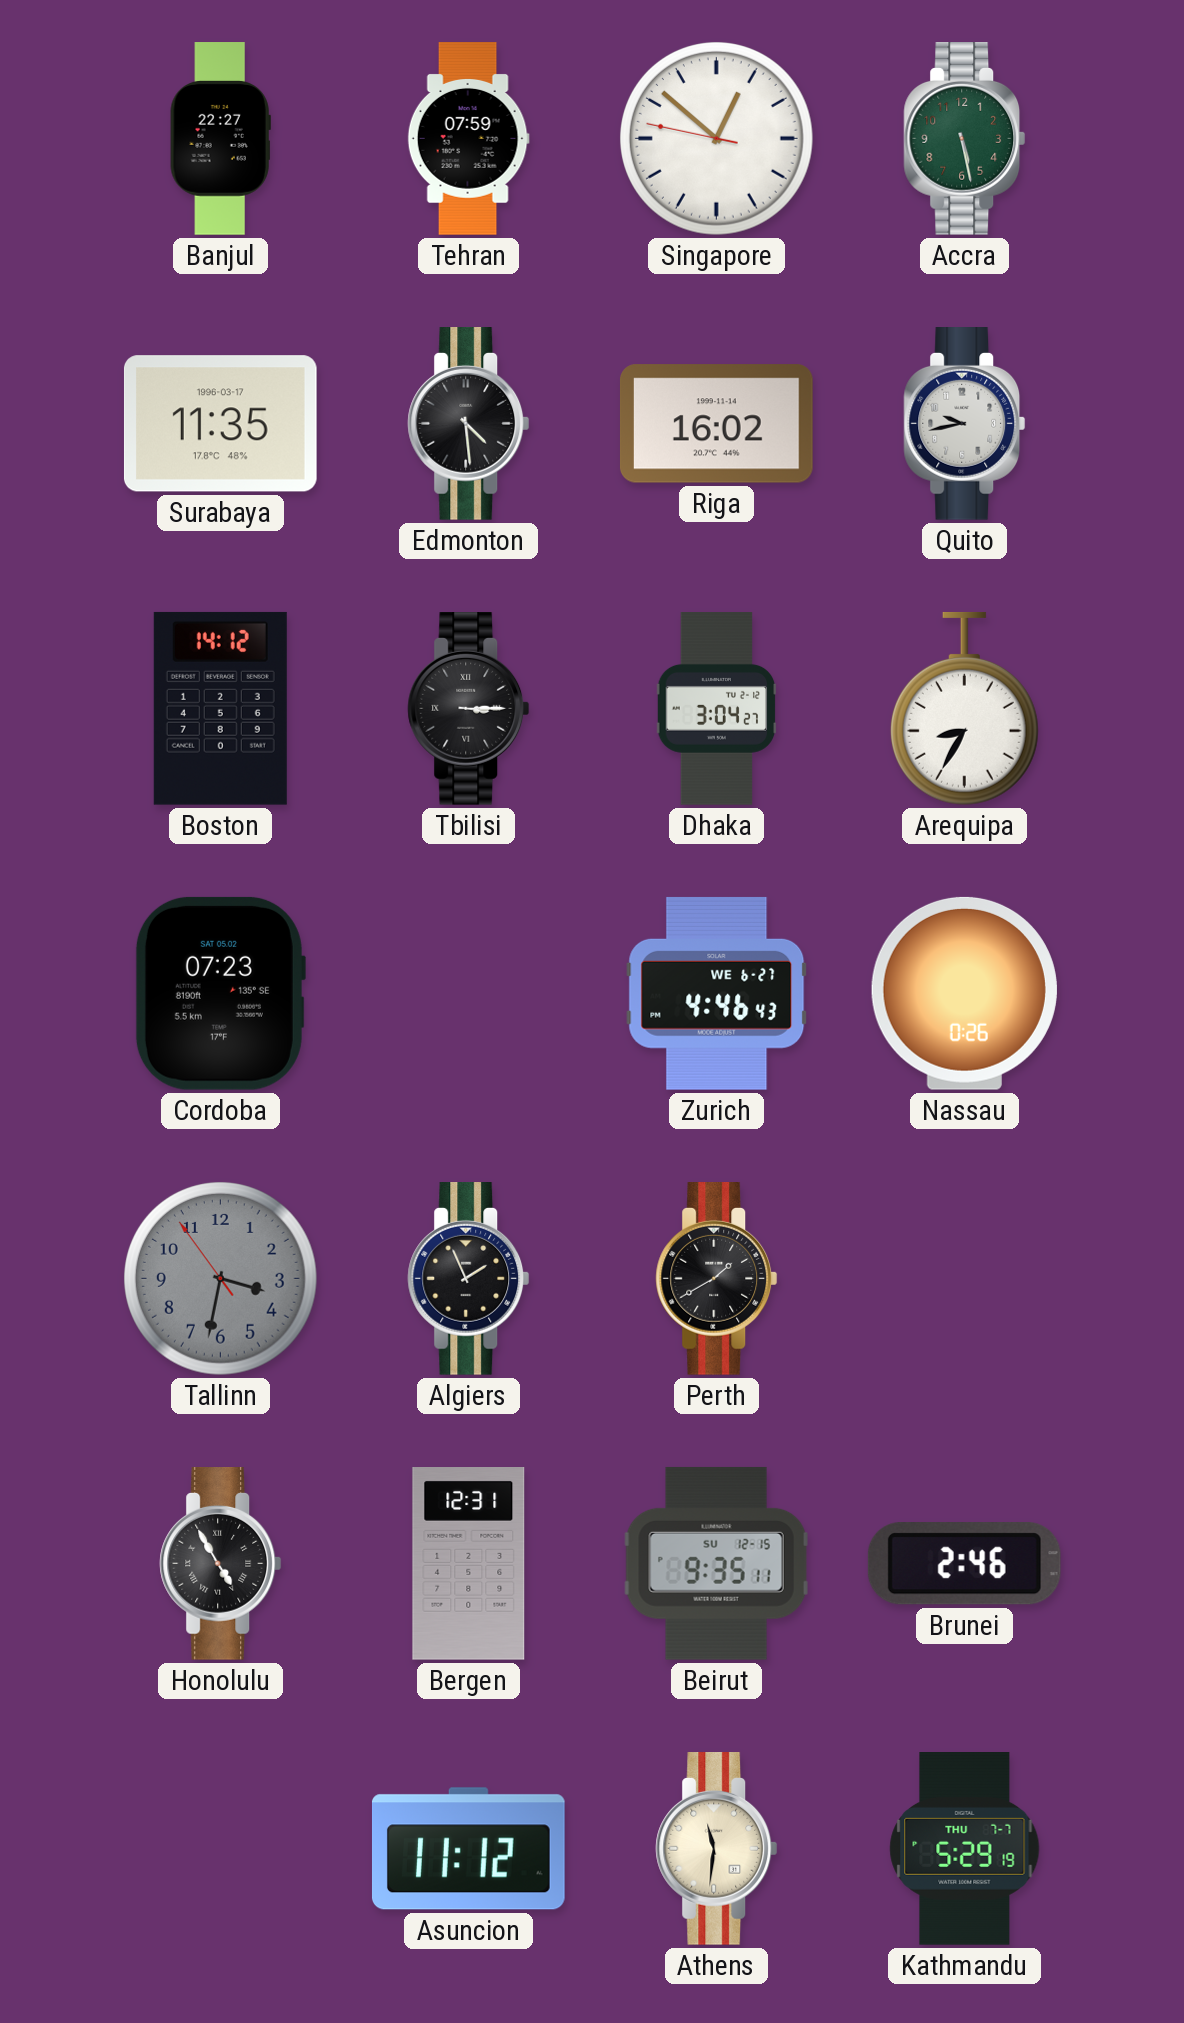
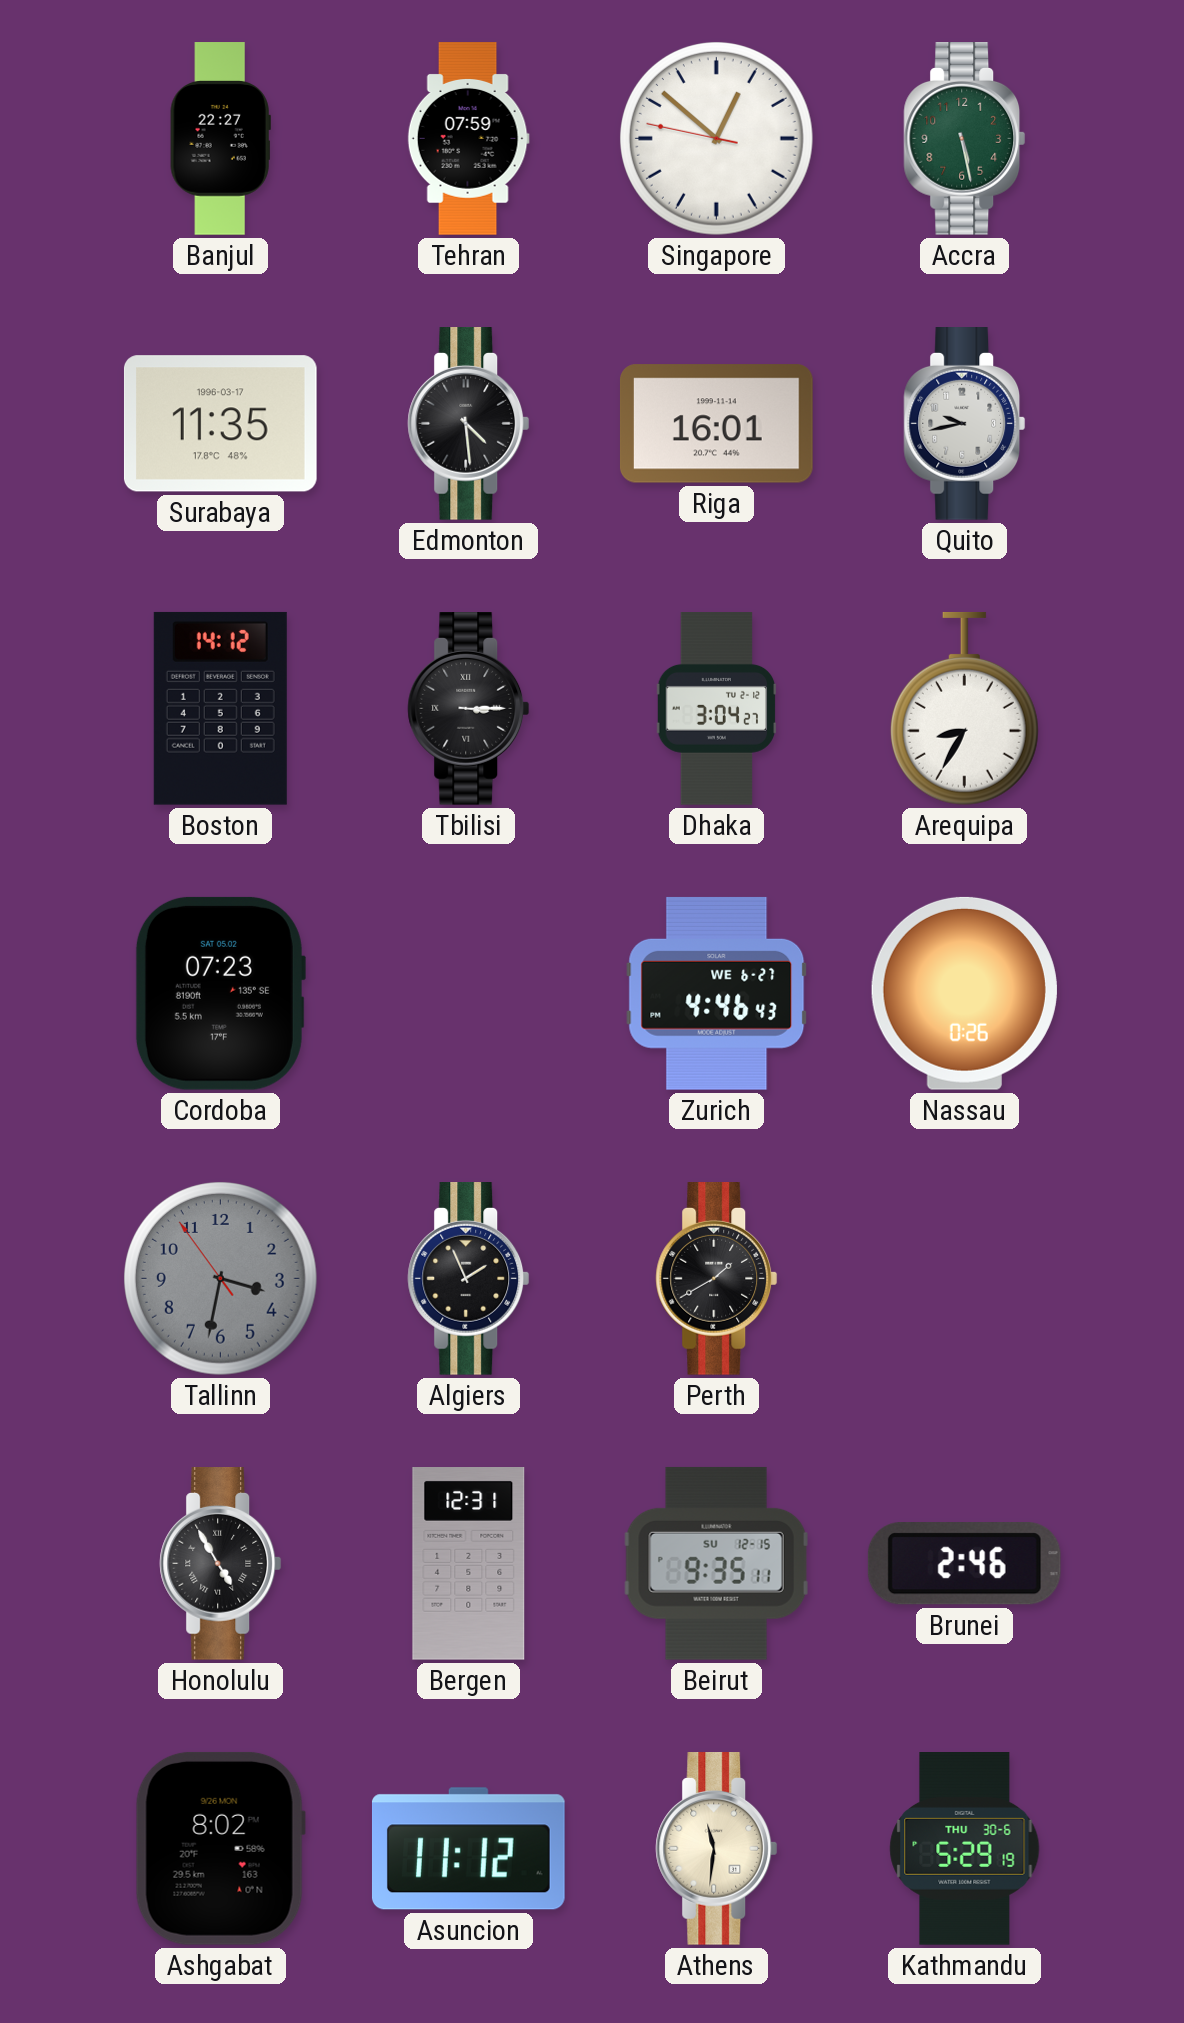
Riga: 16:02 -> 16:01
Ashgabat: none -> 8:02
Kathmandu date: THU 7-7 -> THU 30-6
